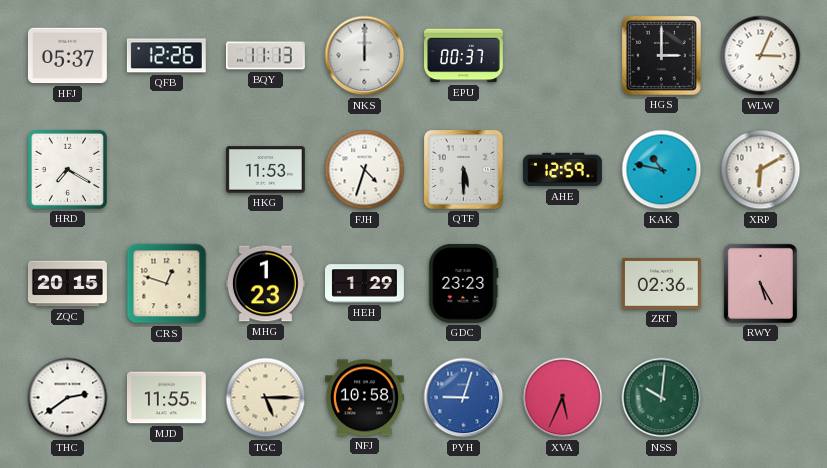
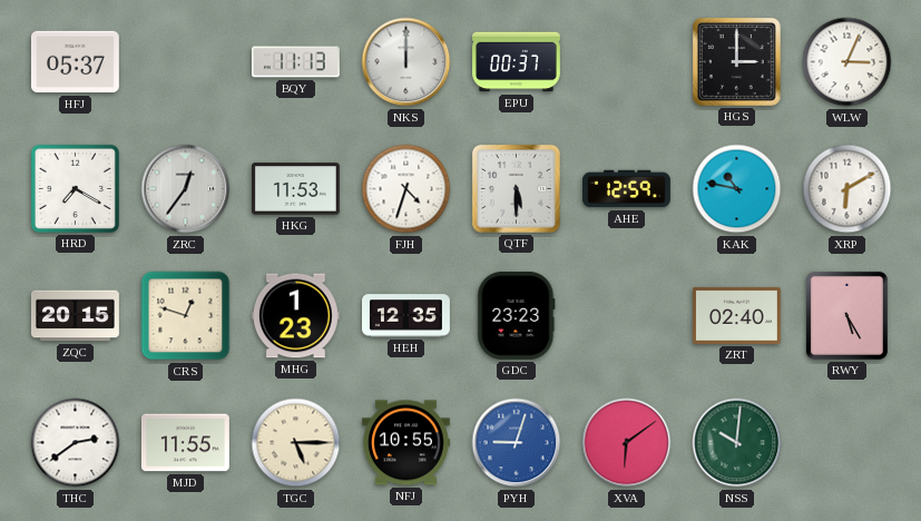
QFB: 12:26 -> none
ZRC: none -> 12:36
HEH: 1:29 -> 12:35
ZRT: 02:36 -> 02:40
NFJ: 10:58 -> 10:55
XVA: 5:34 -> 6:09
